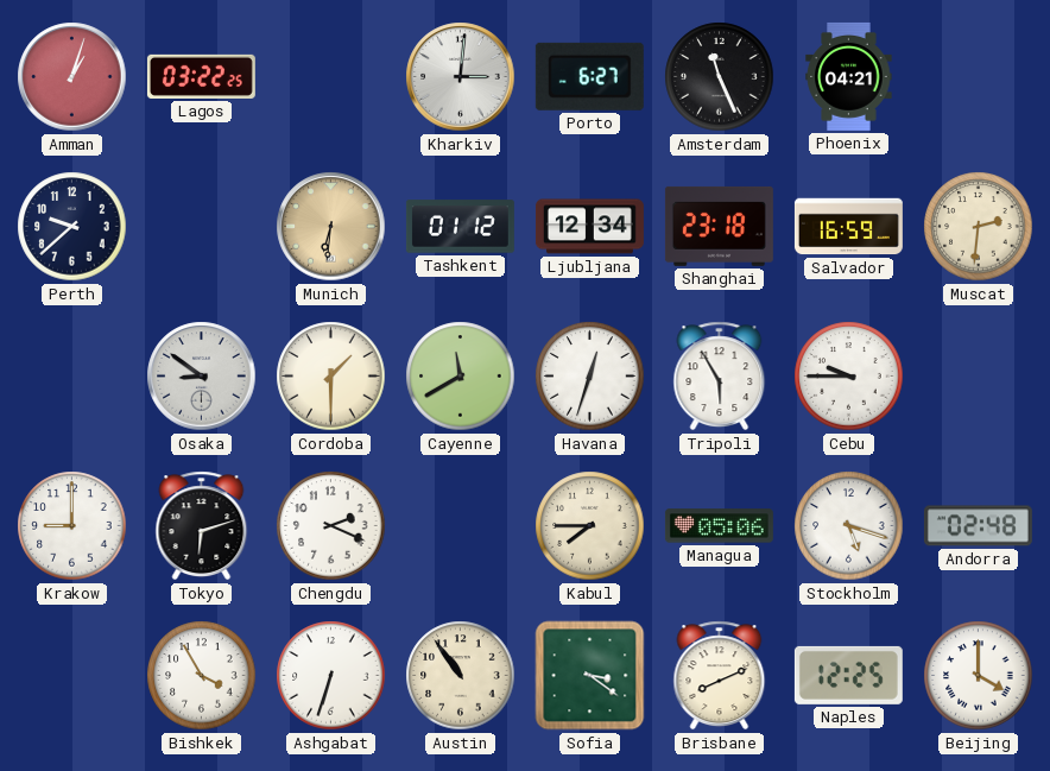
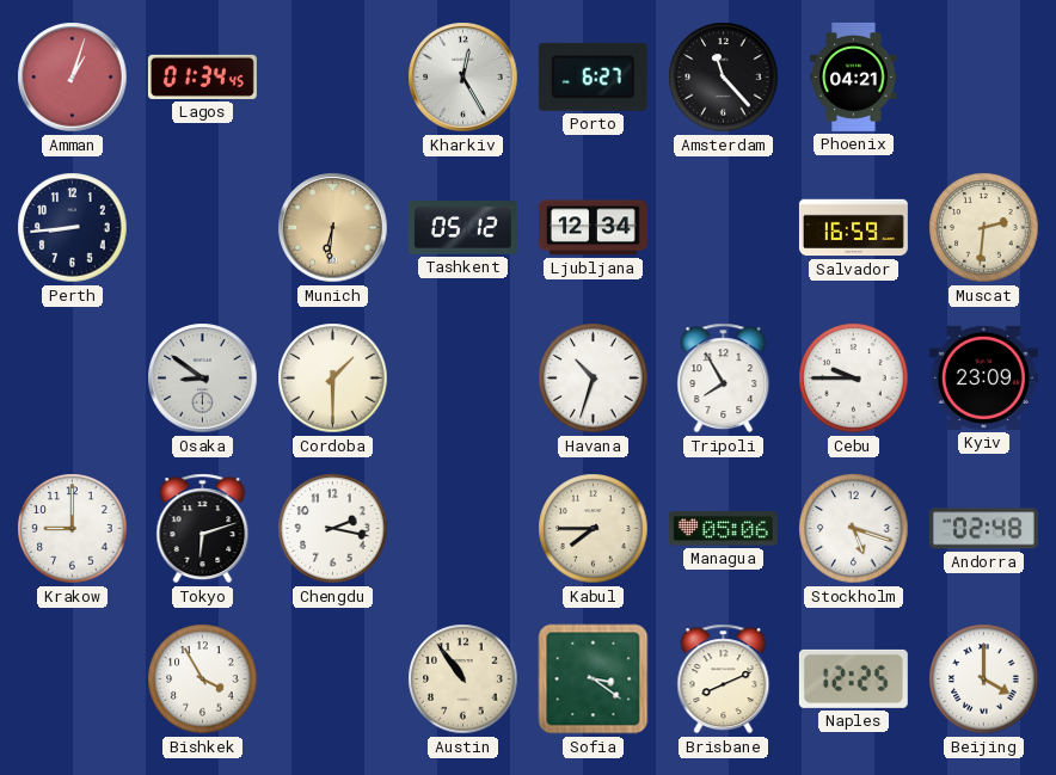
Lagos: 03:22 -> 01:34
Kharkiv: 3:01 -> 12:25
Amsterdam: 11:26 -> 11:23
Perth: 9:38 -> 8:44
Tashkent: 01:12 -> 05:12
Shanghai: 23:18 -> none
Cayenne: 11:40 -> none
Havana: 12:33 -> 10:33
Tripoli: 5:55 -> 7:55
Kyiv: none -> 23:09
Chengdu: 2:19 -> 2:17
Ashgabat: 6:33 -> none
